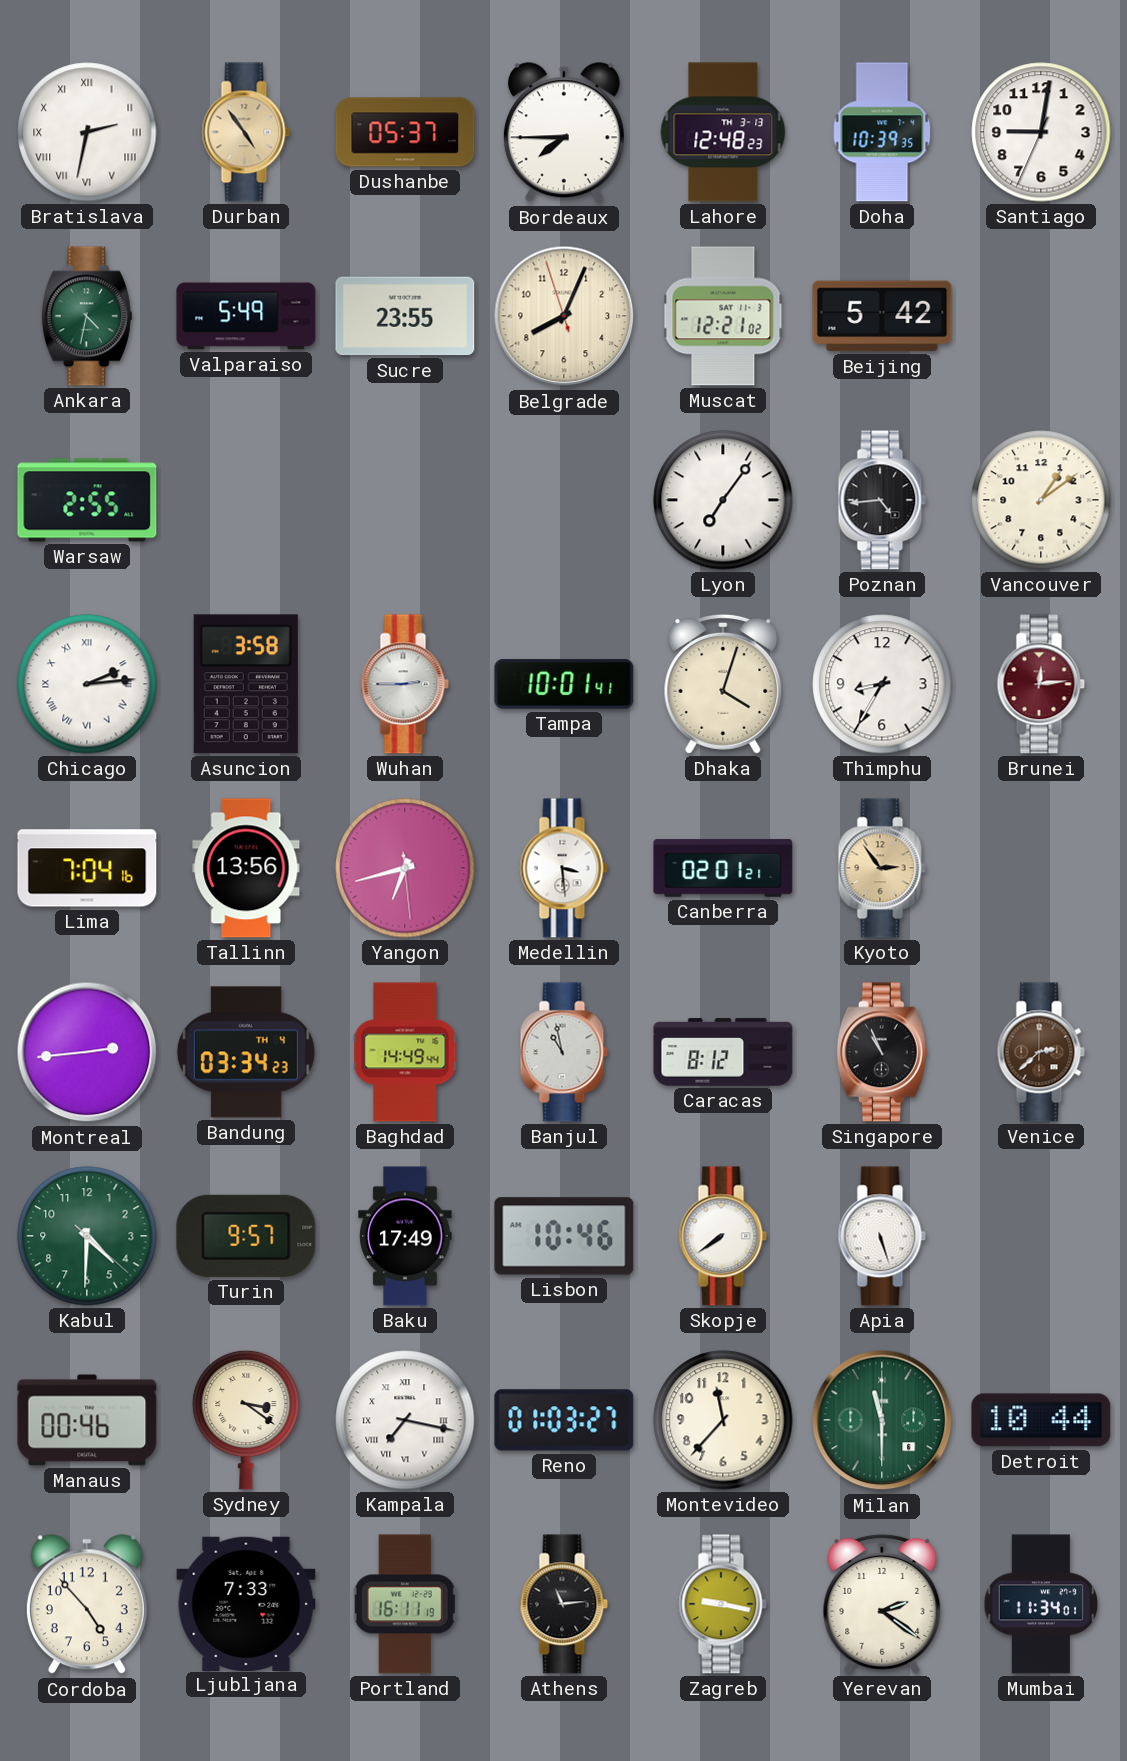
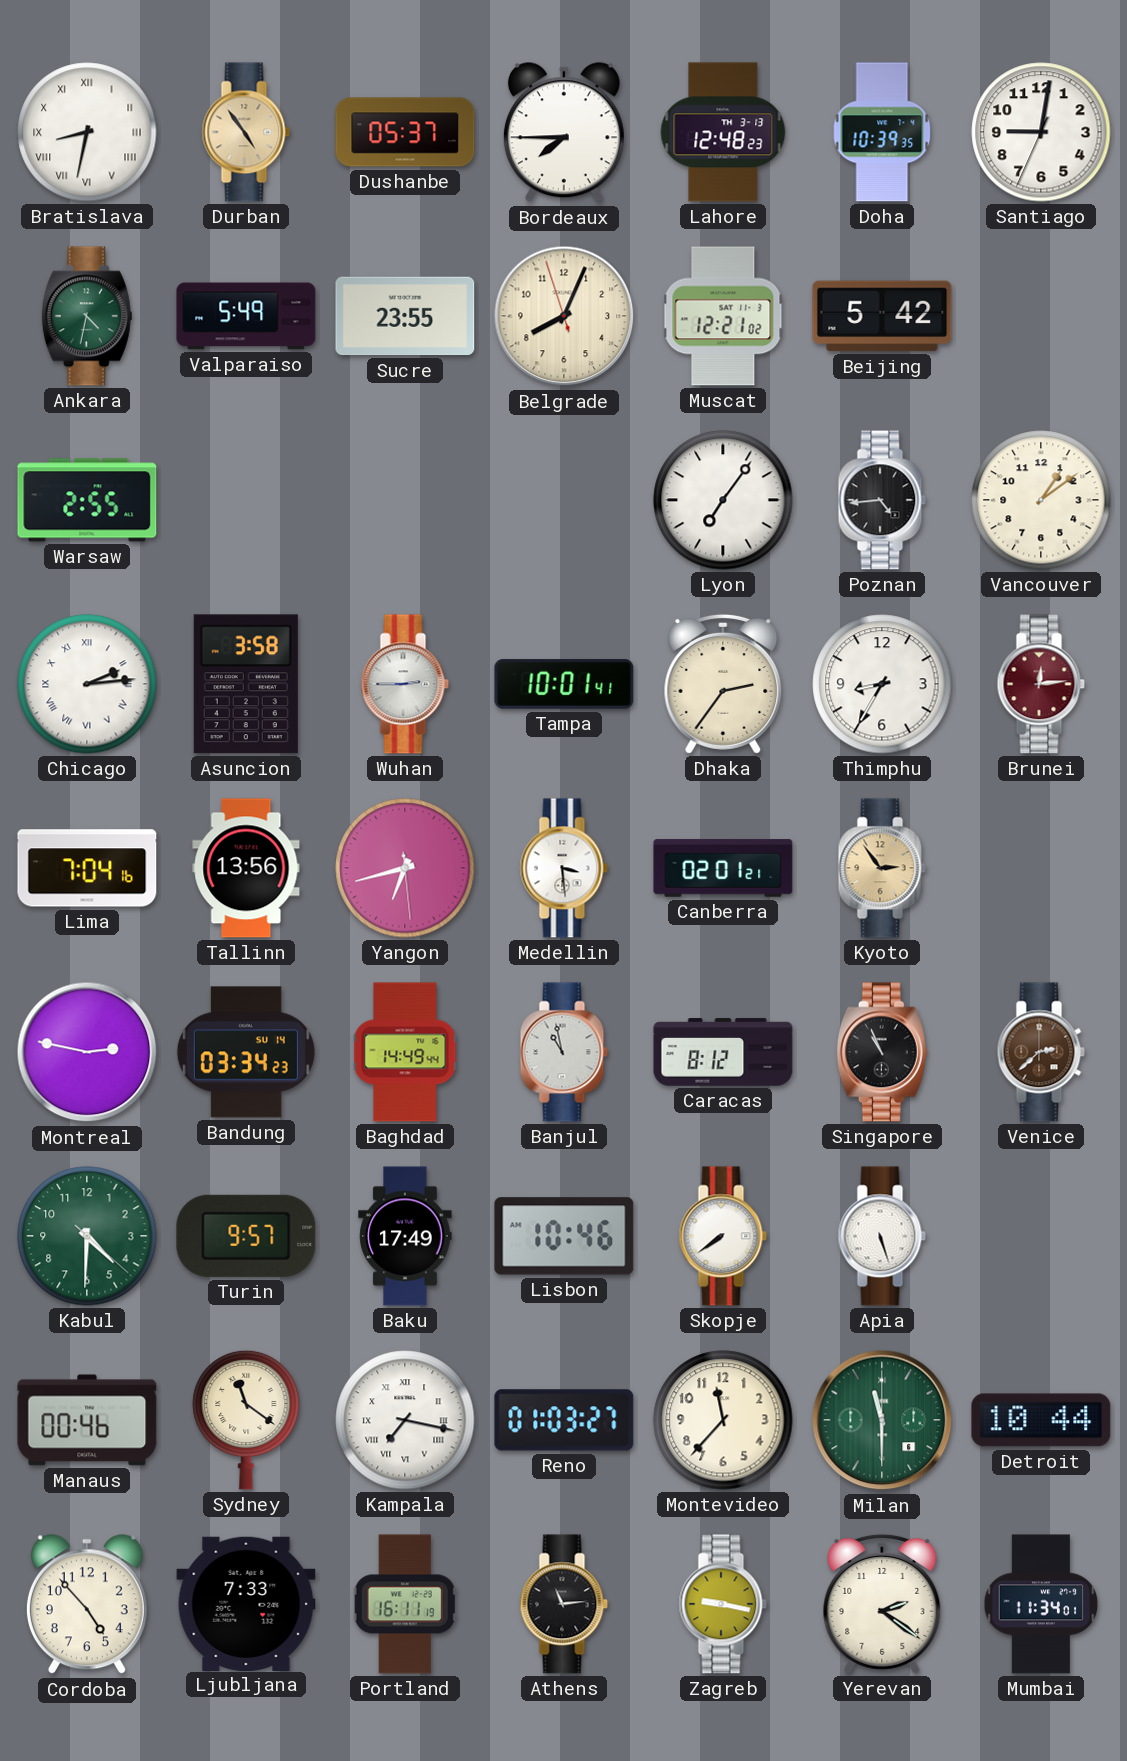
Bratislava: 2:32 -> 8:32
Dhaka: 4:03 -> 2:36
Montreal: 2:44 -> 2:47
Bandung date: TH 4 -> SU 14
Sydney: 3:21 -> 11:21
